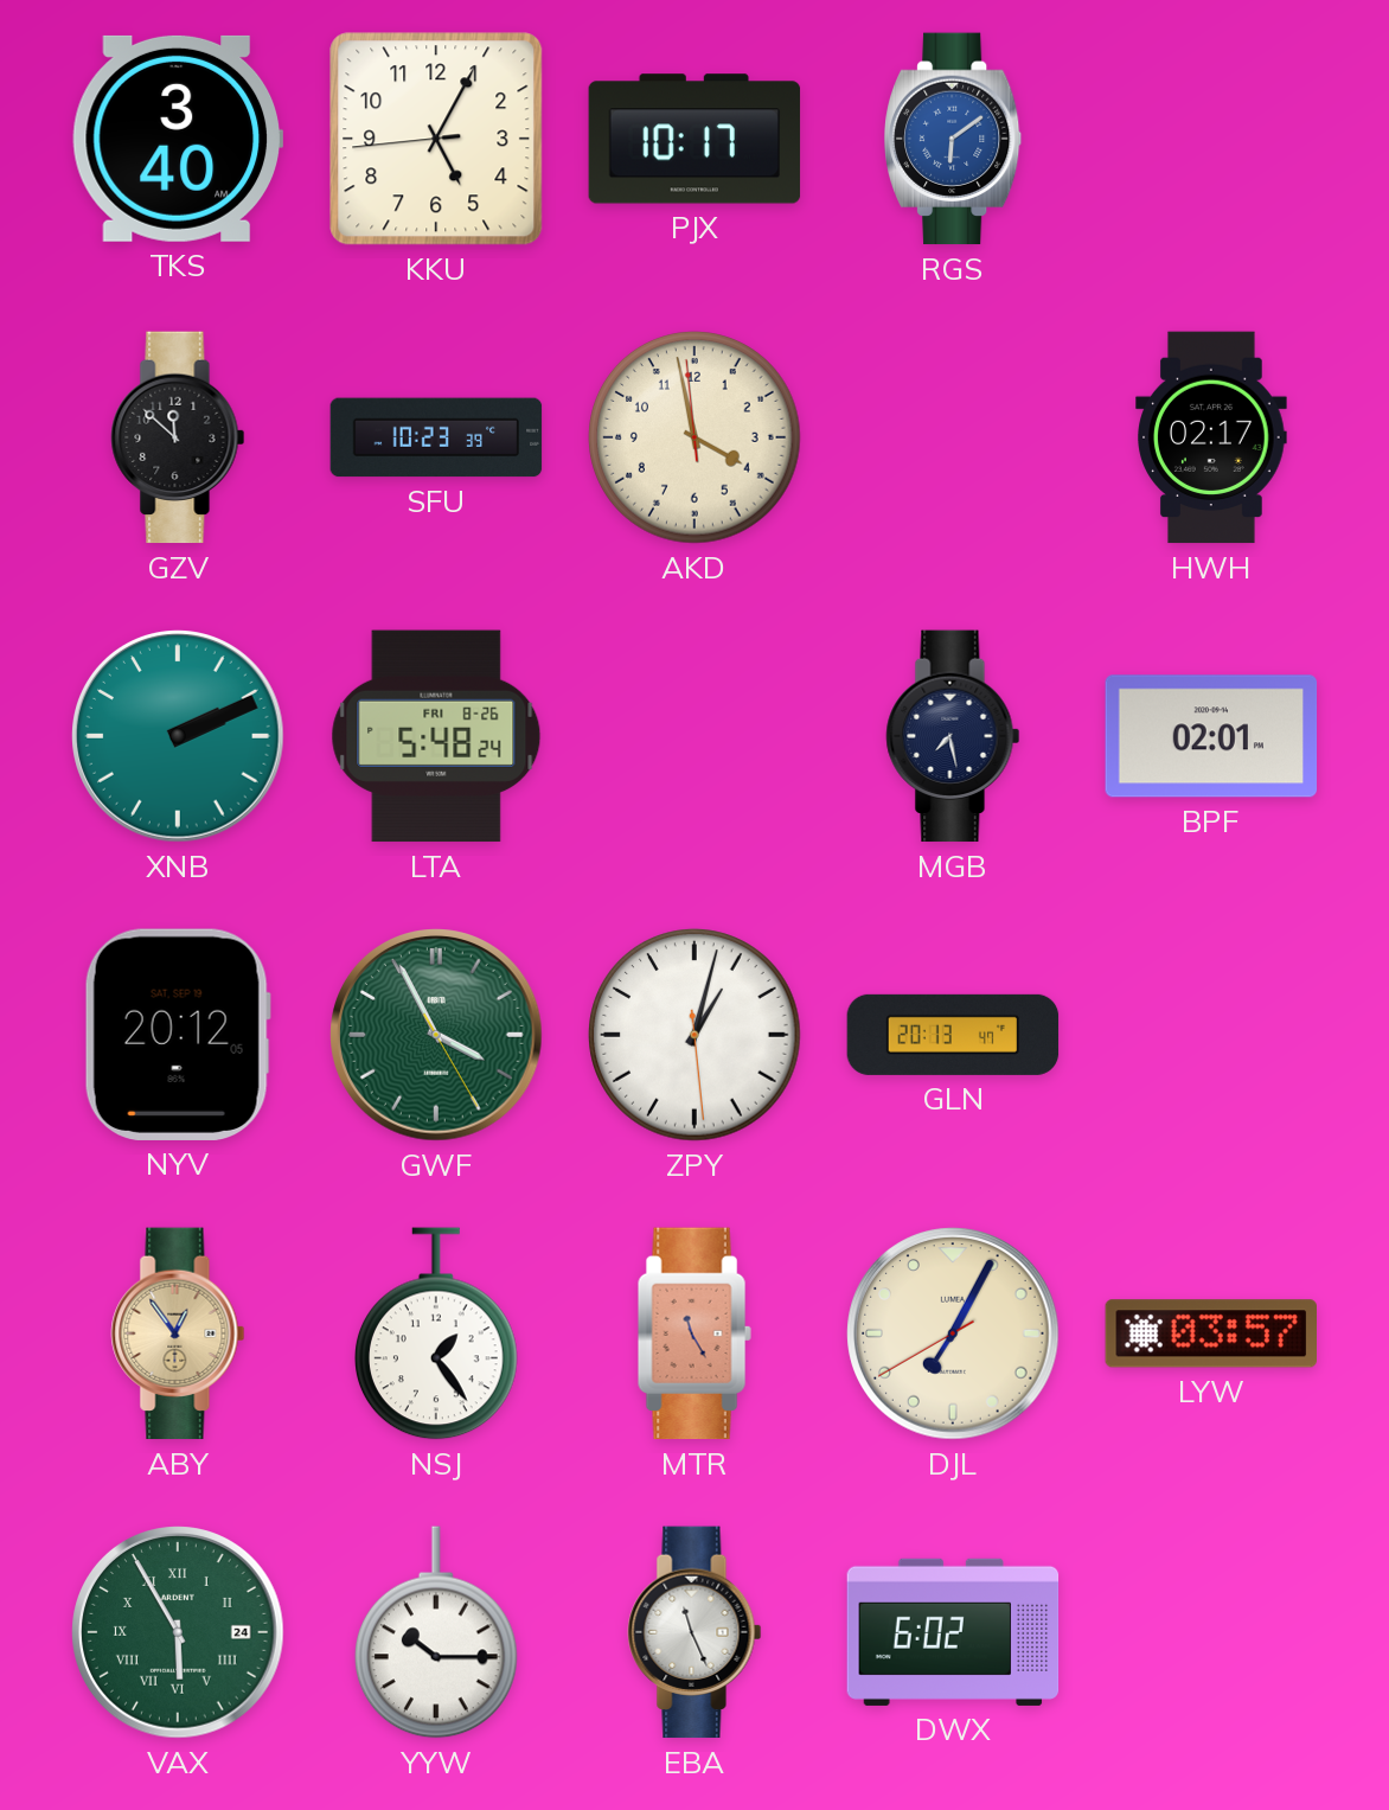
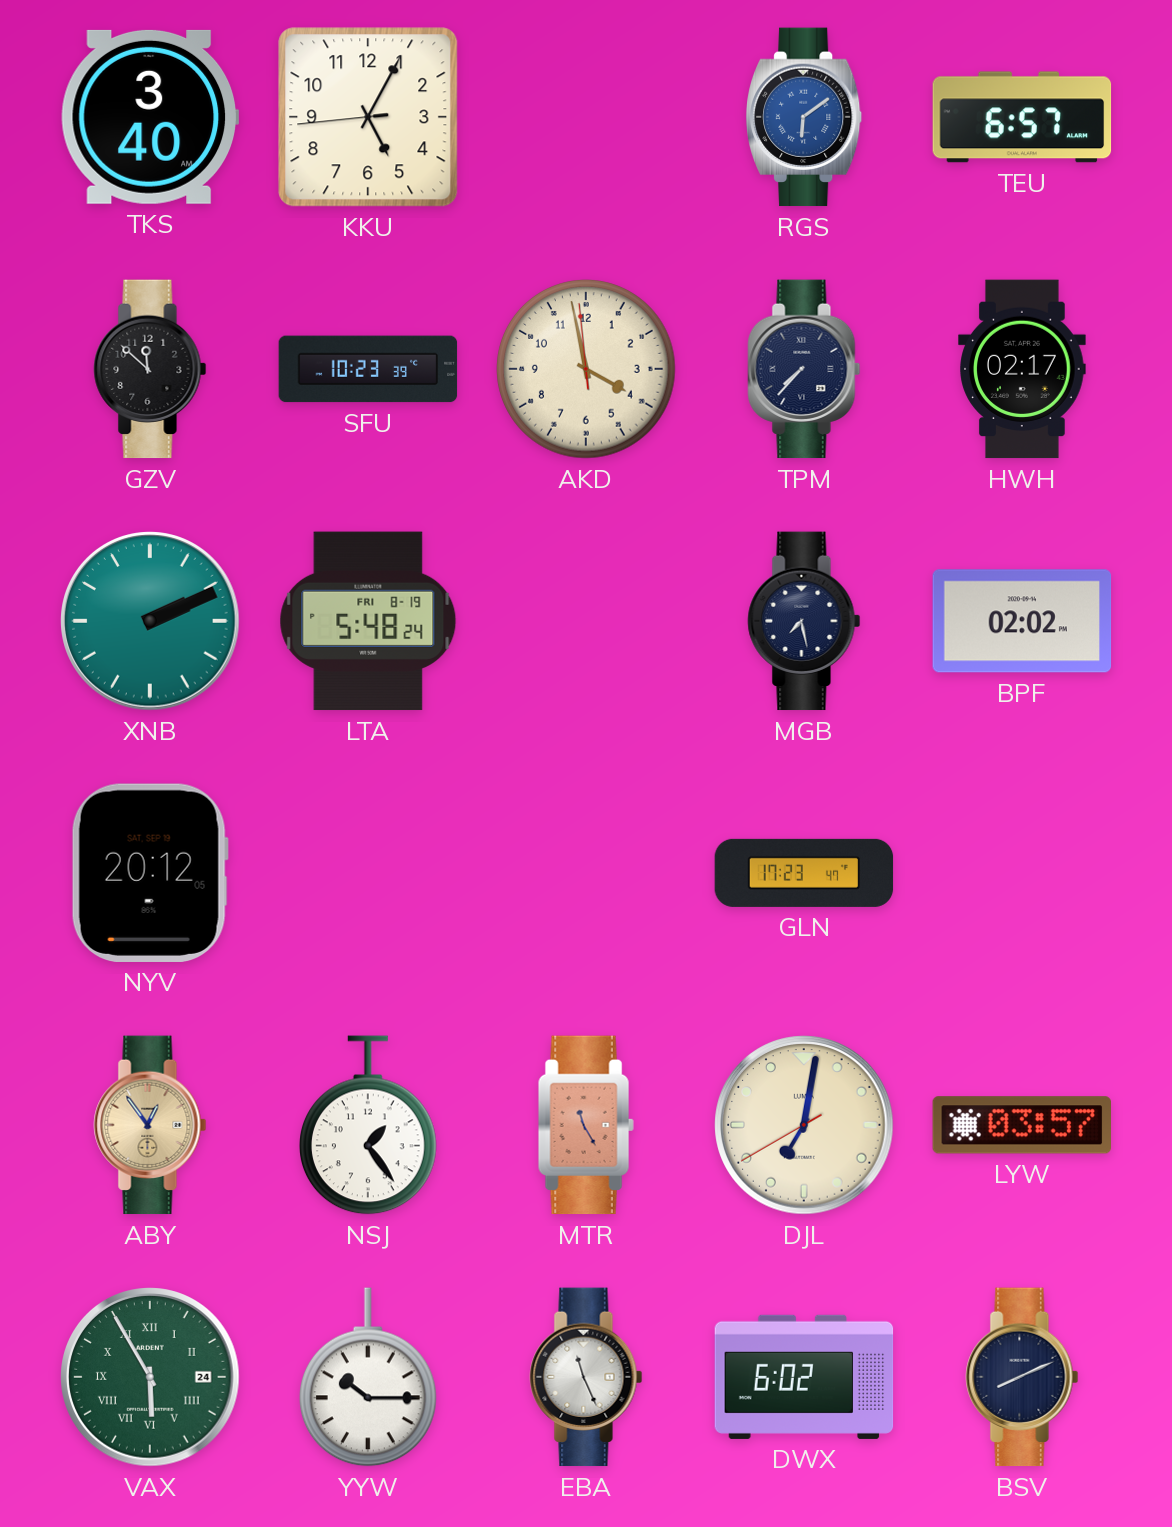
PJX: 10:17 -> none
TEU: none -> 6:57
TPM: none -> 7:37
LTA date: FRI 8-26 -> FRI 8-19
BPF: 02:01 -> 02:02
GWF: 3:55 -> none
ZPY: 1:02 -> none
GLN: 20:13 -> 17:23
DJL: 7:04 -> 7:01
BSV: none -> 8:11
